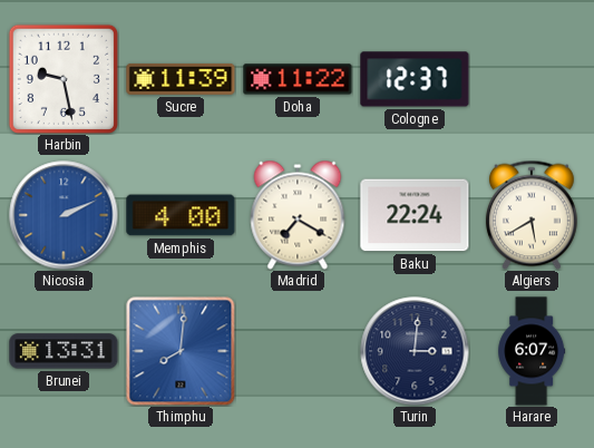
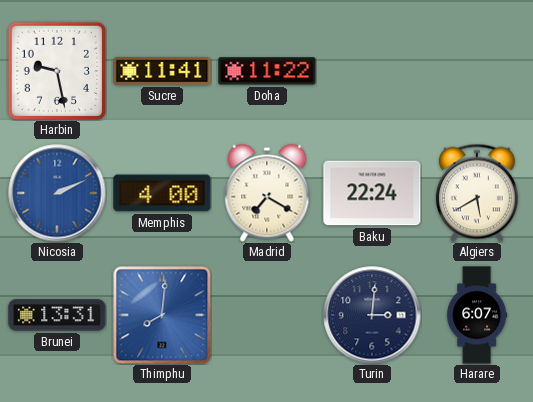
Sucre: 11:39 -> 11:41
Cologne: 12:37 -> none
